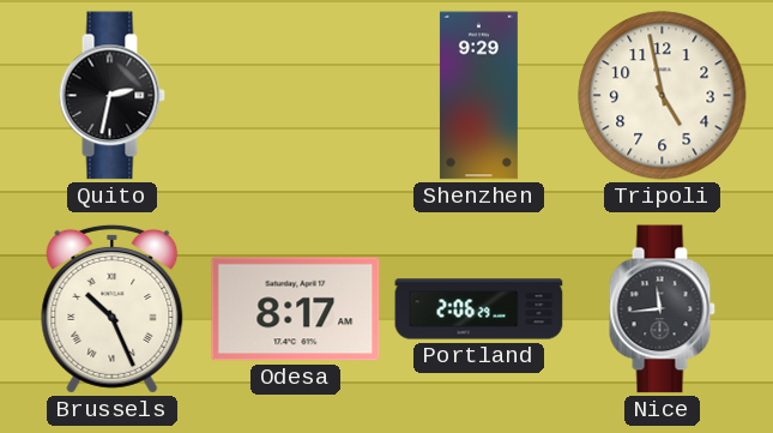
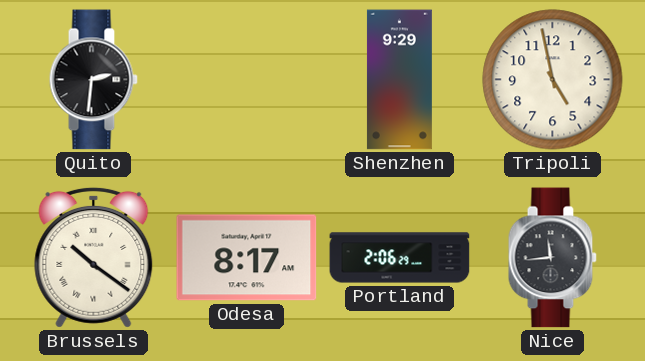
Quito: 2:32 -> 2:31
Brussels: 10:26 -> 10:21
